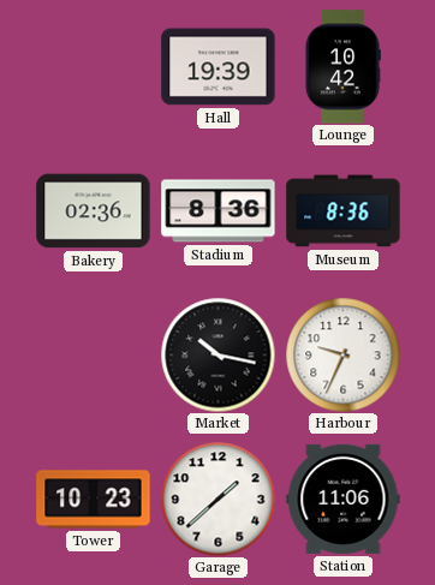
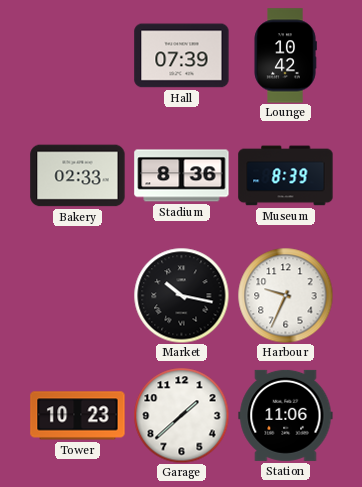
Hall: 19:39 -> 07:39
Bakery: 02:36 -> 02:33
Museum: 8:36 -> 8:39
